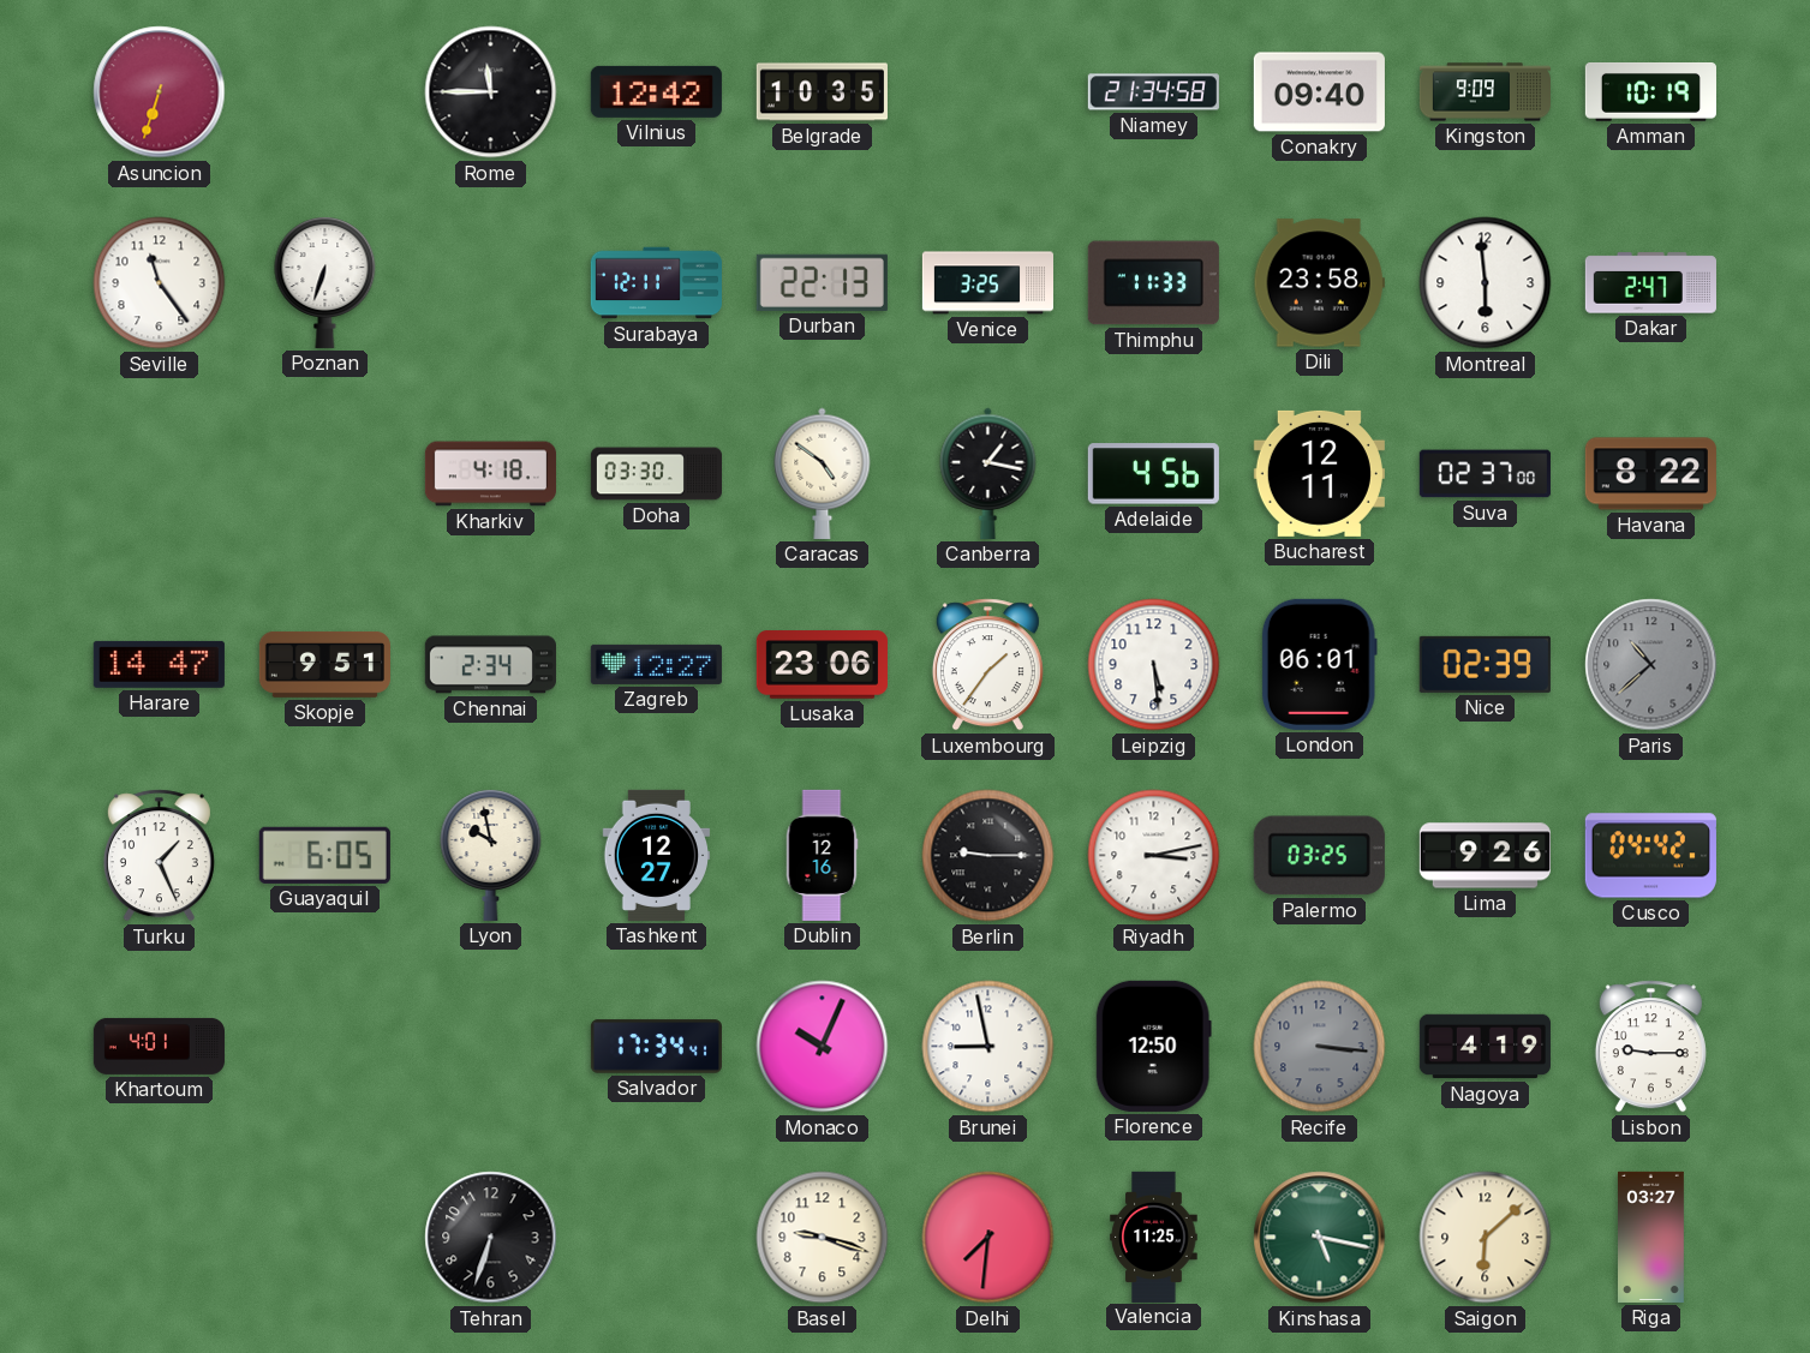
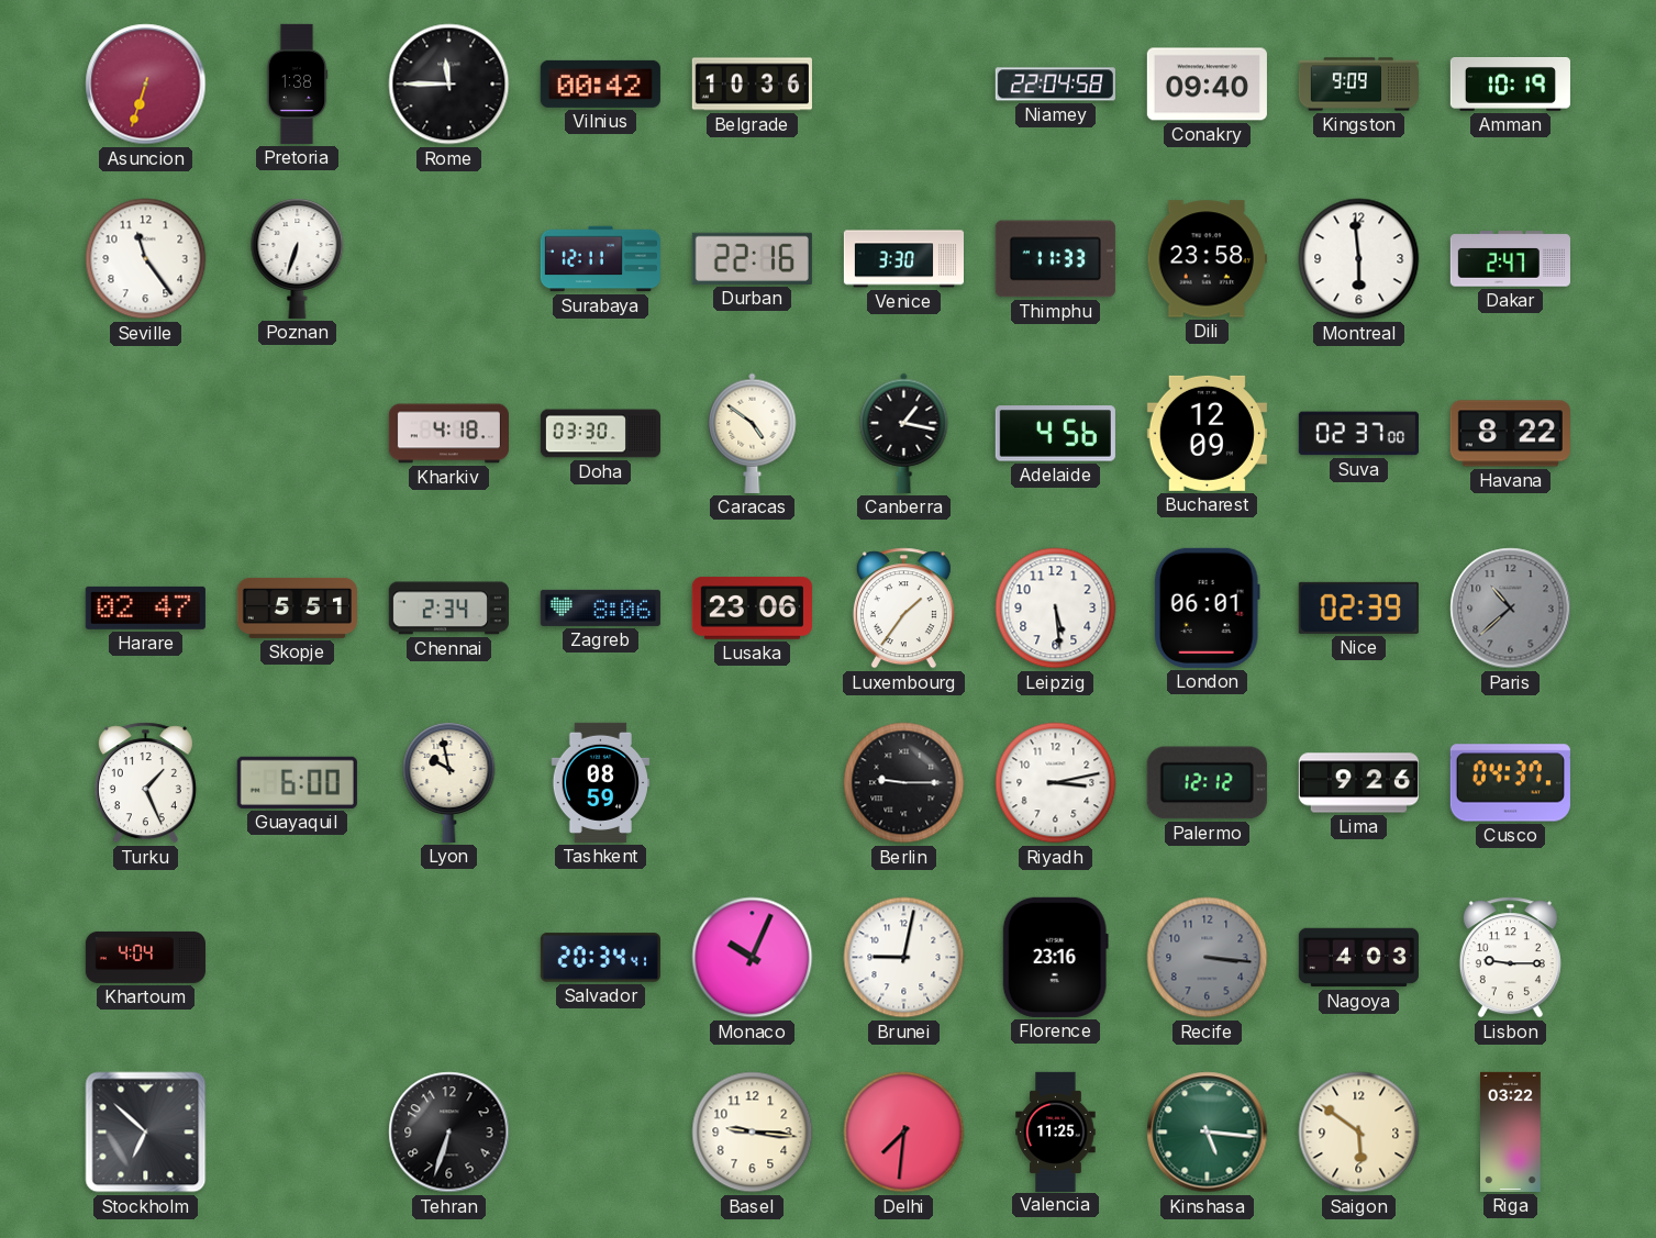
Pretoria: none -> 1:38
Vilnius: 12:42 -> 00:42
Belgrade: 10:35 -> 10:36
Niamey: 21:34 -> 22:04
Durban: 22:13 -> 22:16
Venice: 3:25 -> 3:30
Bucharest: 12:11 -> 12:09
Harare: 14:47 -> 02:47
Skopje: 9:51 -> 5:51
Zagreb: 12:27 -> 8:06
Guayaquil: 6:05 -> 6:00
Tashkent: 12:27 -> 08:59
Dublin: 12:16 -> none
Palermo: 03:25 -> 12:12
Cusco: 04:42 -> 04:37
Khartoum: 4:01 -> 4:04
Salvador: 17:34 -> 20:34
Brunei: 8:58 -> 9:02
Florence: 12:50 -> 23:16
Nagoya: 4:19 -> 4:03
Stockholm: none -> 6:52
Basel: 9:18 -> 9:16
Kinshasa: 5:17 -> 5:16
Saigon: 6:08 -> 5:51
Riga: 03:27 -> 03:22
